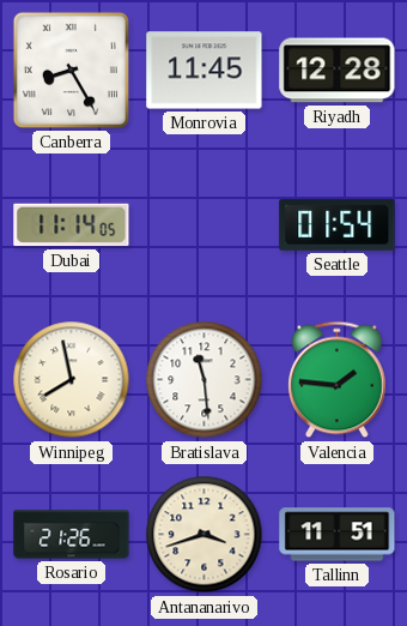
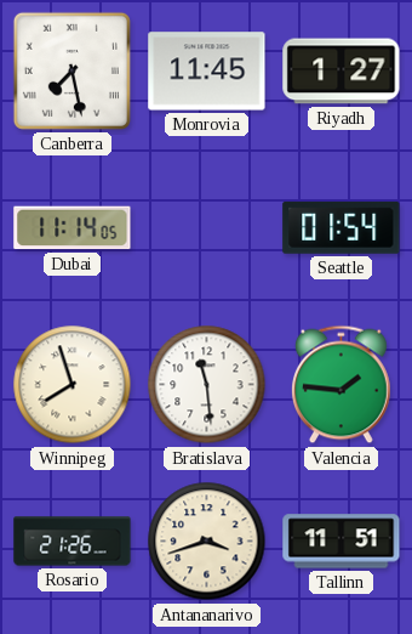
Canberra: 8:25 -> 7:28
Riyadh: 12:28 -> 1:27
Winnipeg: 7:58 -> 7:57
